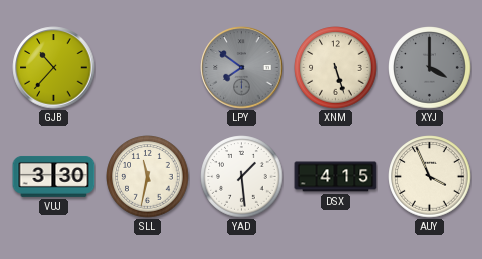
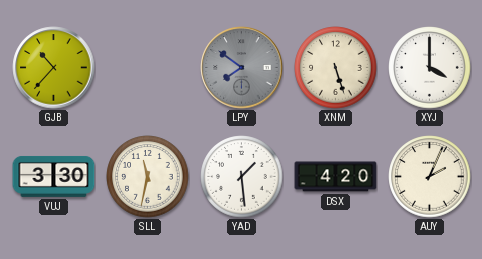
XYJ dial: grey -> white
DSX: 4:15 -> 4:20
AUY: 3:56 -> 2:04
